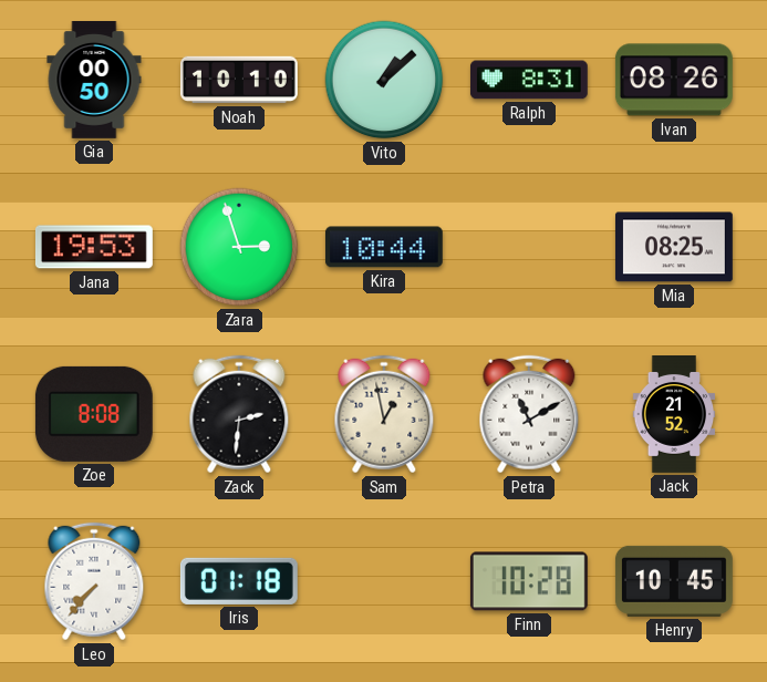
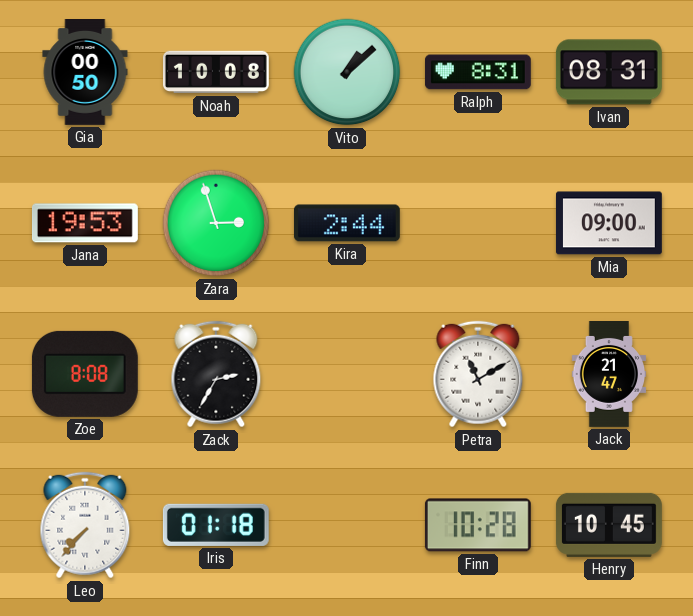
Noah: 10:10 -> 10:08
Ivan: 08:26 -> 08:31
Kira: 10:44 -> 2:44
Mia: 08:25 -> 09:00
Zack: 2:31 -> 2:35
Sam: 12:58 -> none
Jack: 21:52 -> 21:47
